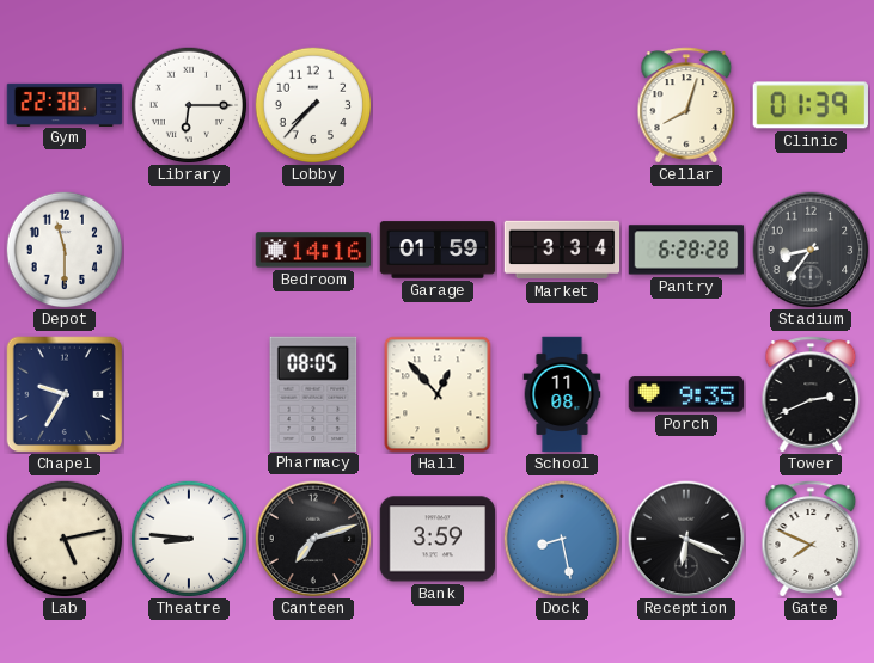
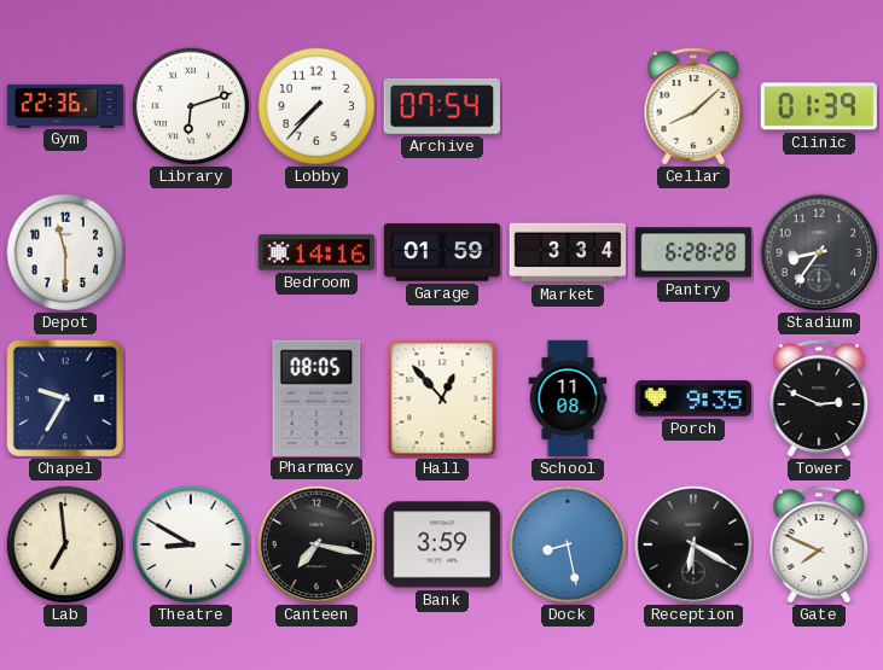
Gym: 22:38 -> 22:36
Library: 6:15 -> 6:12
Archive: none -> 07:54
Cellar: 8:03 -> 8:08
Tower: 2:41 -> 2:49
Lab: 5:13 -> 6:59
Theatre: 8:46 -> 8:50
Canteen: 7:12 -> 7:17
Reception: 6:19 -> 6:20
